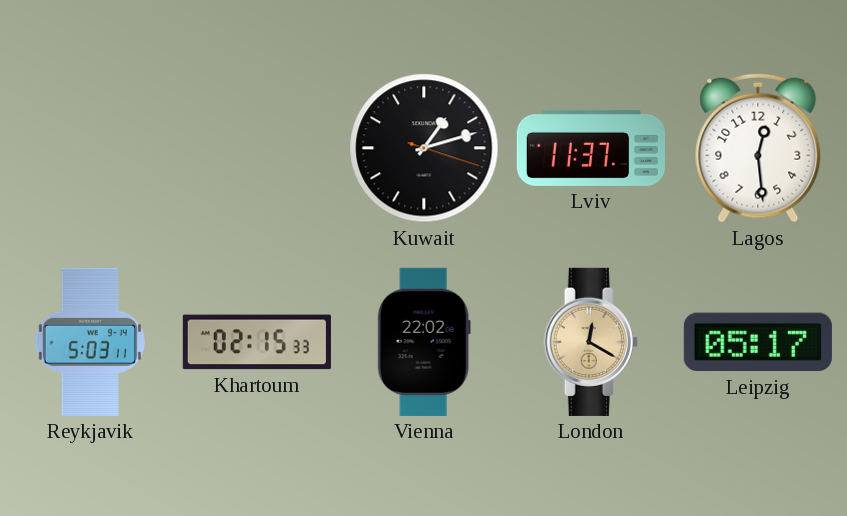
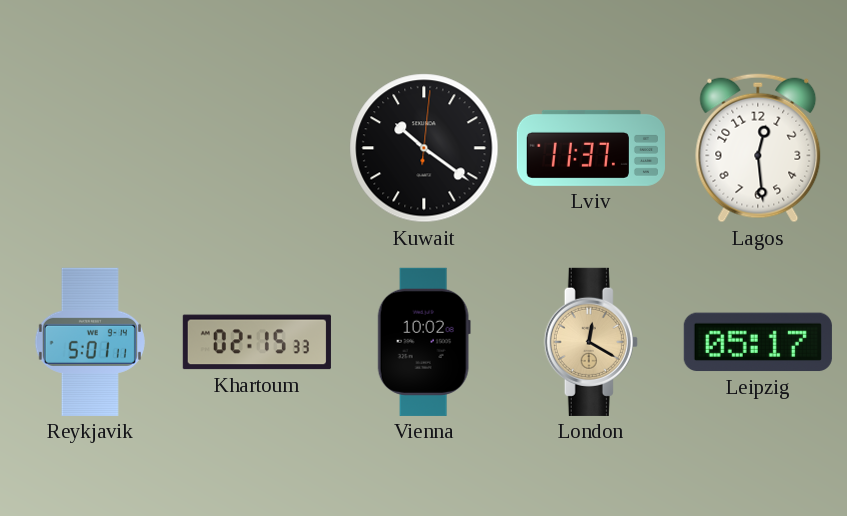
Kuwait: 1:12 -> 10:21
Reykjavik: 5:03 -> 5:01
Vienna: 22:02 -> 10:02
